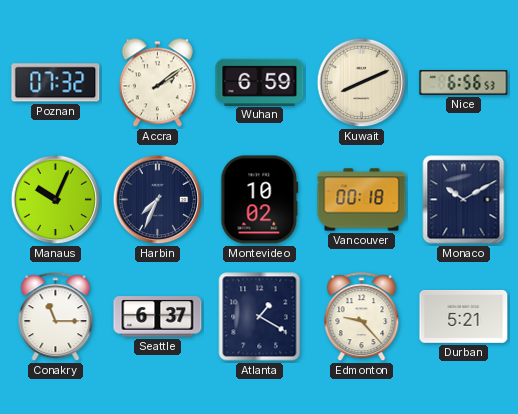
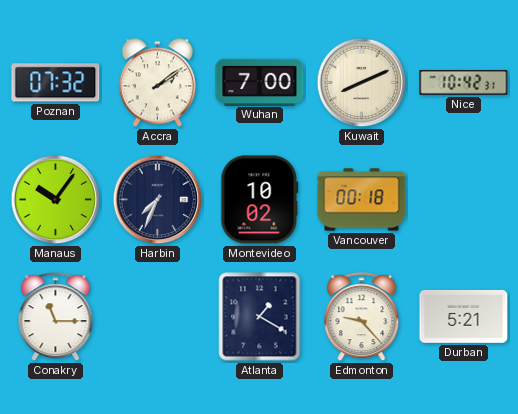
Wuhan: 6:59 -> 7:00
Nice: 6:56 -> 10:42
Manaus: 10:04 -> 10:06
Monaco: 10:10 -> none
Seattle: 6:37 -> none
